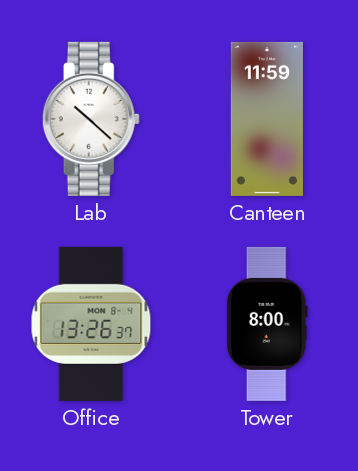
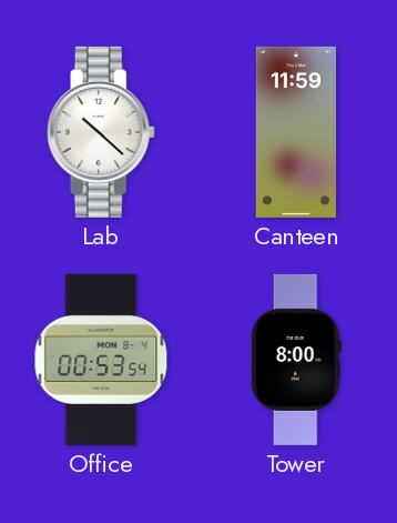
Office: 13:26 -> 00:53
